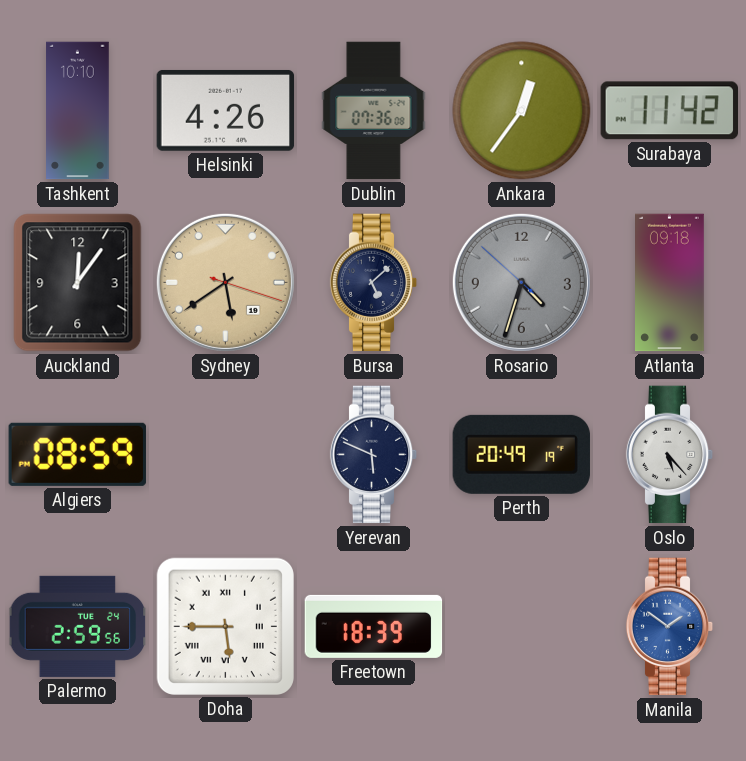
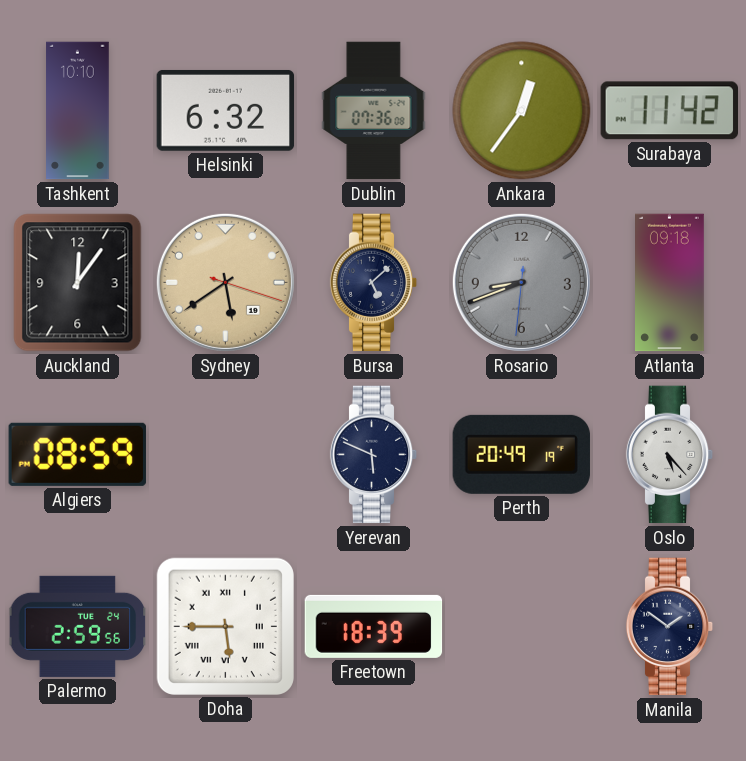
Helsinki: 4:26 -> 6:32
Rosario: 4:32 -> 8:41
Manila dial: blue -> navy
